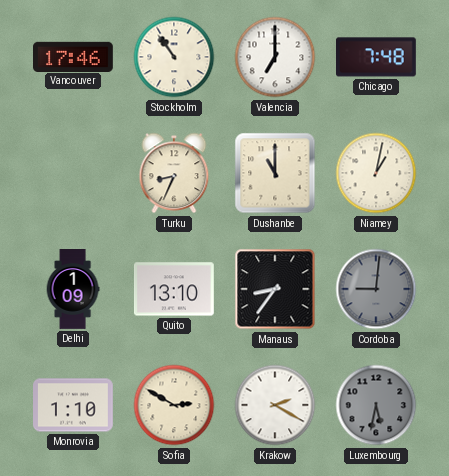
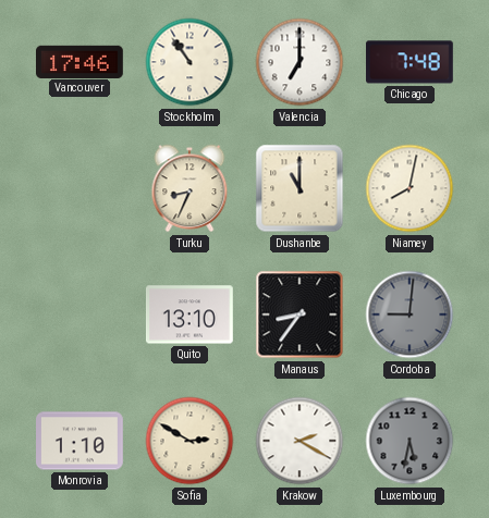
Niamey: 1:02 -> 8:02
Delhi: 1:09 -> none
